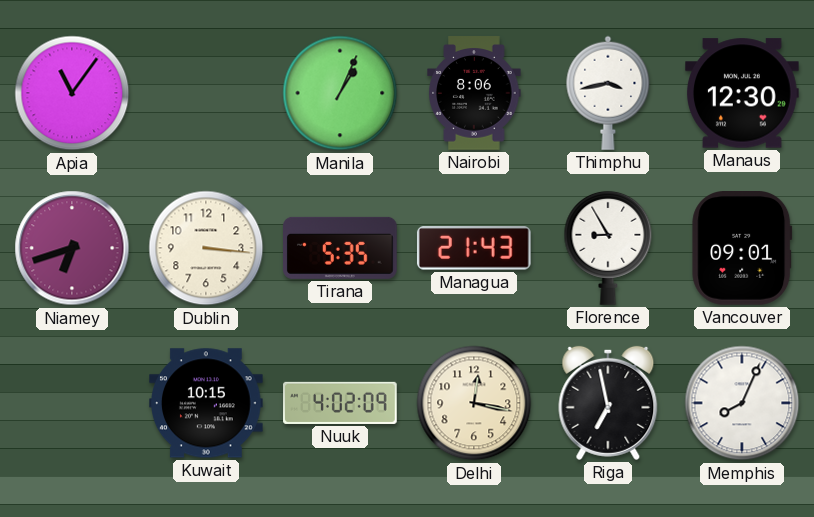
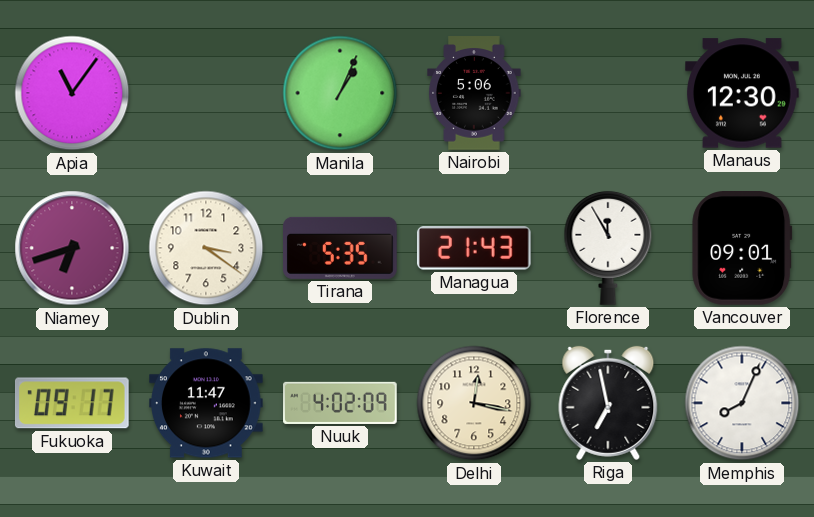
Nairobi: 8:06 -> 5:06
Thimphu: 3:43 -> none
Dublin: 3:16 -> 3:21
Florence: 8:55 -> 11:55
Fukuoka: none -> 09:17
Kuwait: 10:15 -> 11:47
